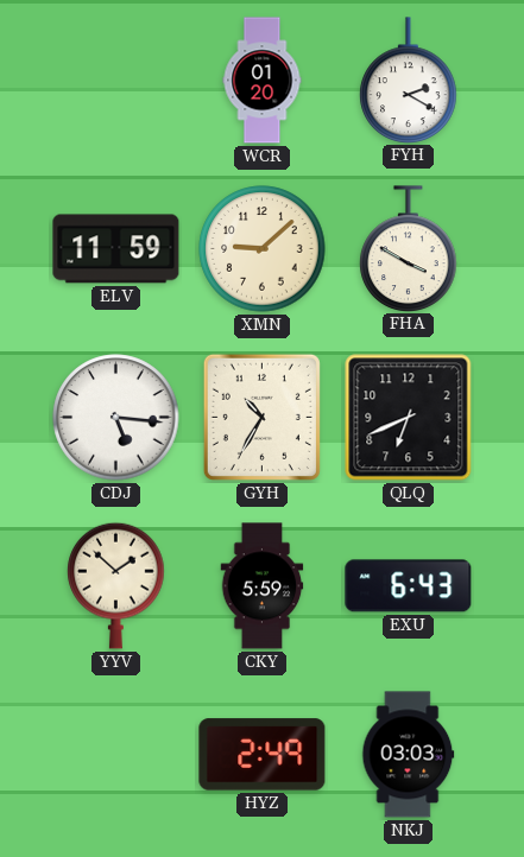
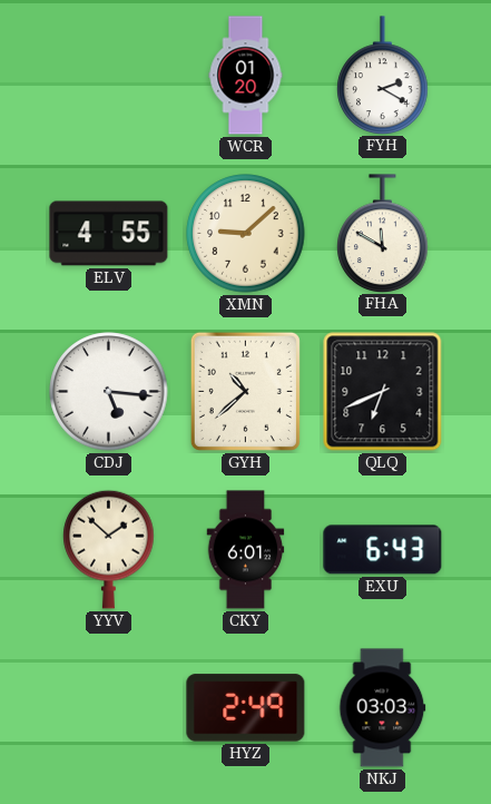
ELV: 11:59 -> 4:55
FHA: 3:50 -> 11:50
GYH: 10:35 -> 10:38
CKY: 5:59 -> 6:01
